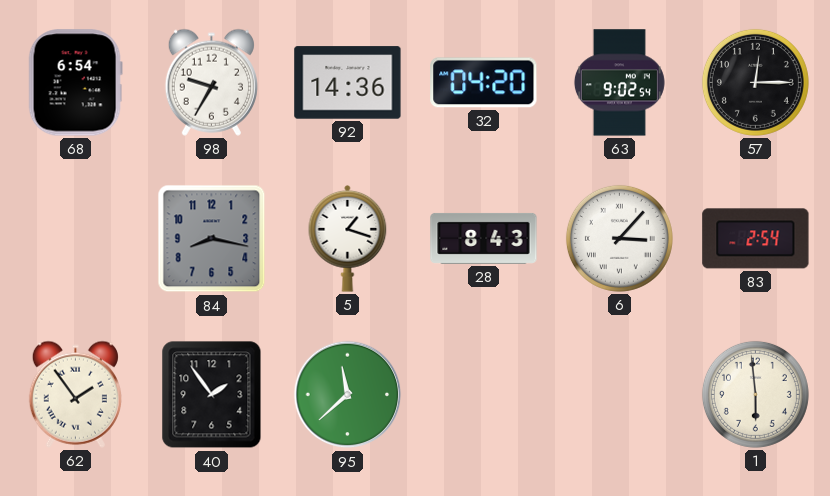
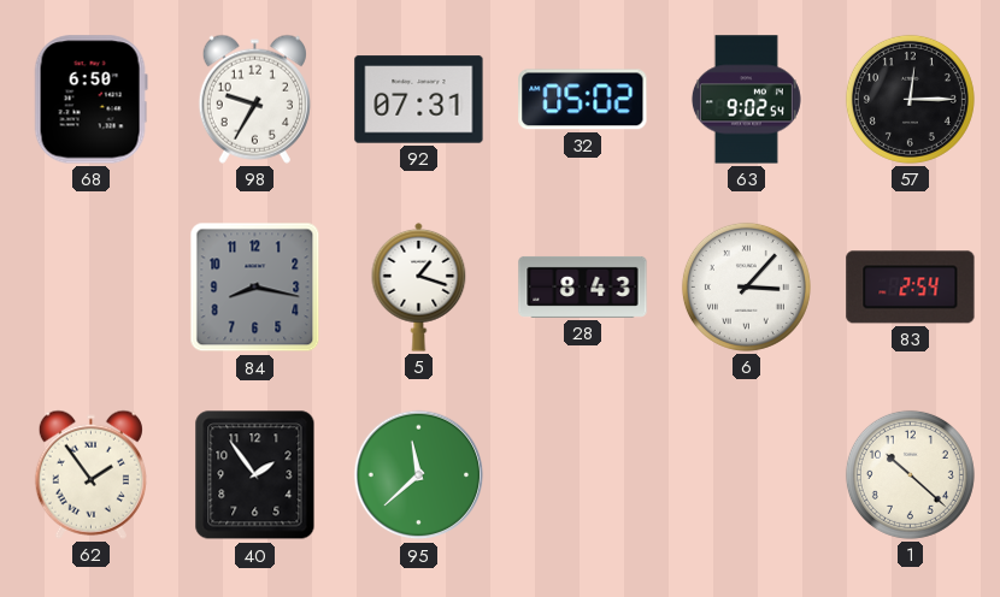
68: 6:54 -> 6:50
92: 14:36 -> 07:31
32: 04:20 -> 05:02
1: 5:59 -> 10:22
